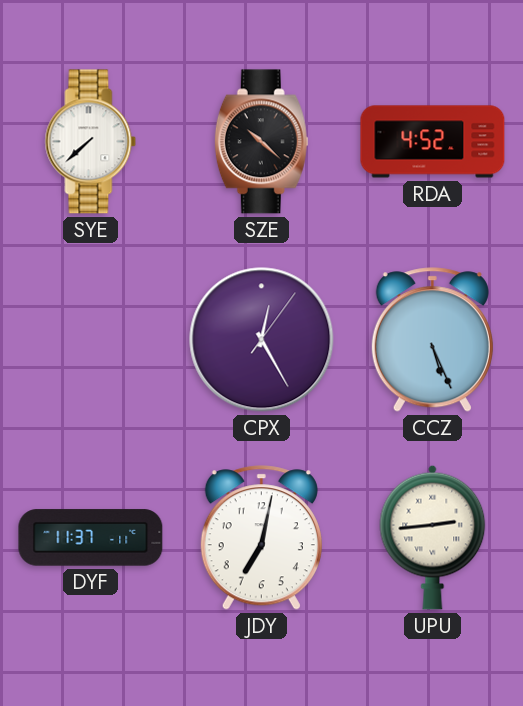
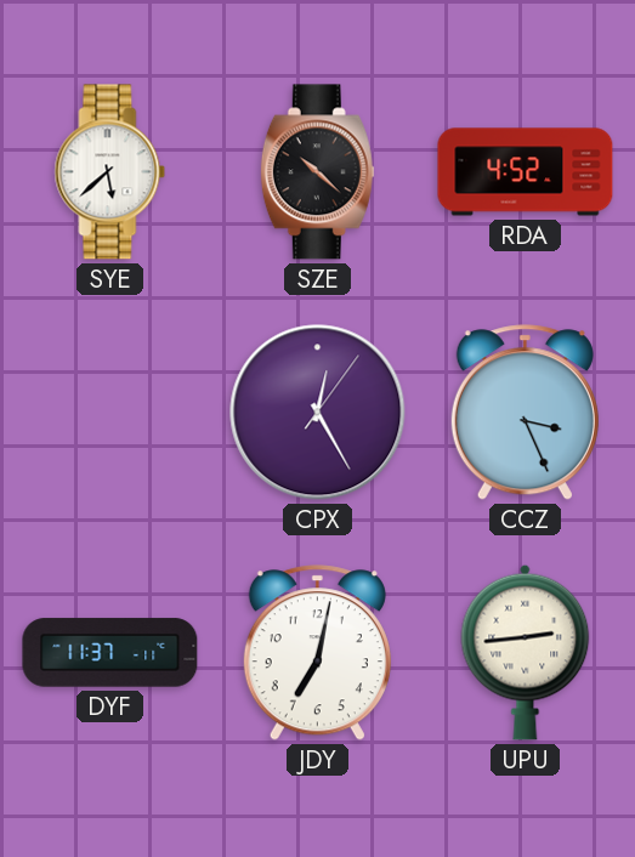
SYE: 7:38 -> 5:38
CCZ: 5:26 -> 3:26
